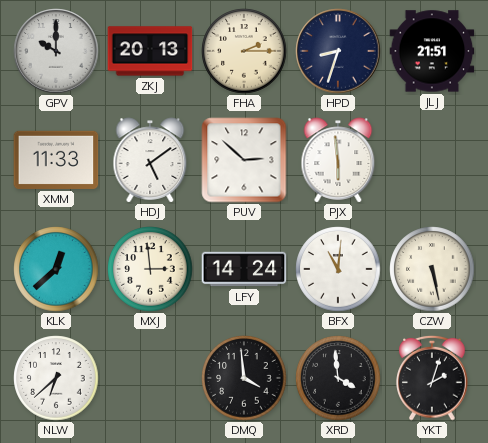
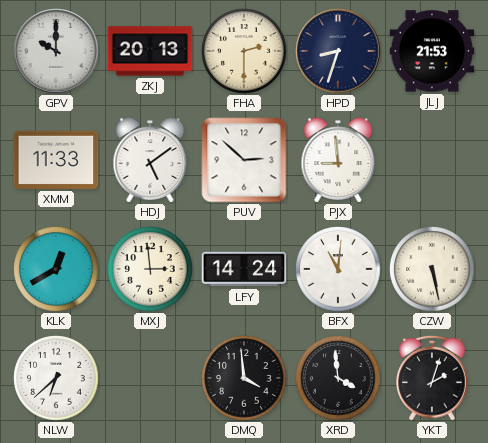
FHA: 2:15 -> 2:30
JLJ: 21:51 -> 21:53
PJX: 5:59 -> 8:59
KLK: 12:38 -> 12:40
